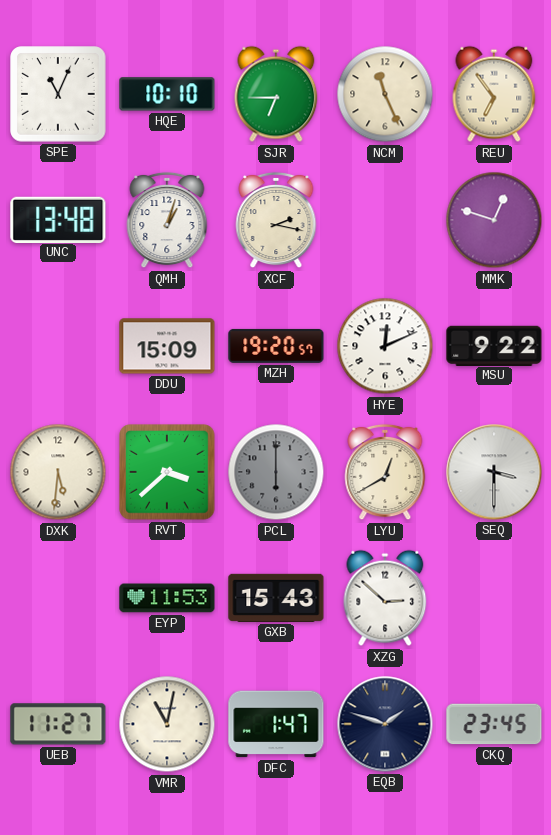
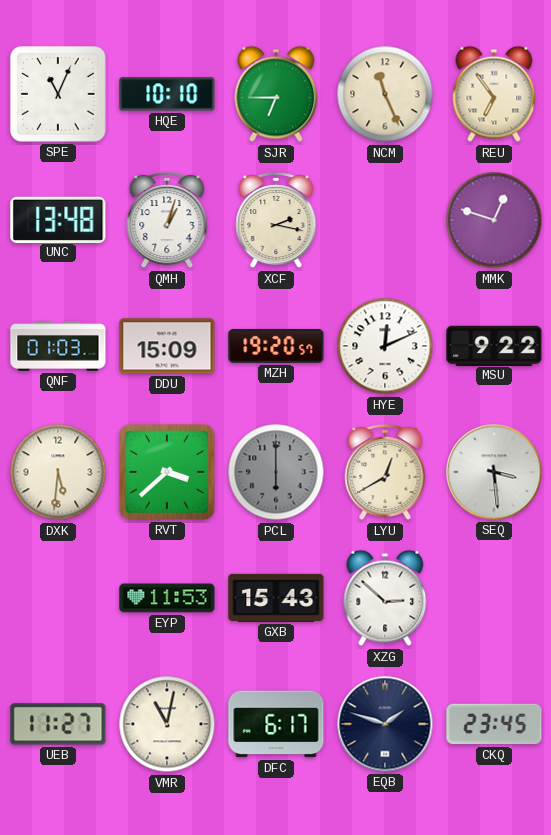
QNF: none -> 01:03
SEQ: 3:30 -> 3:29
DFC: 1:47 -> 6:17
